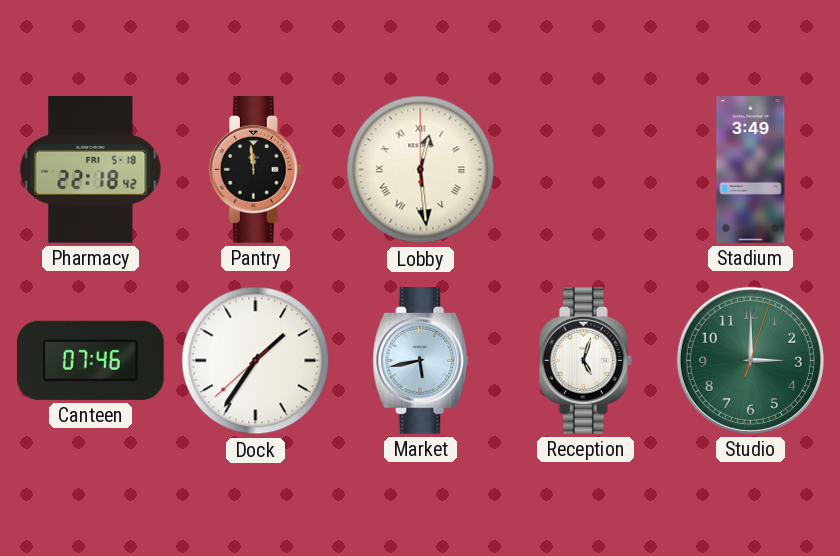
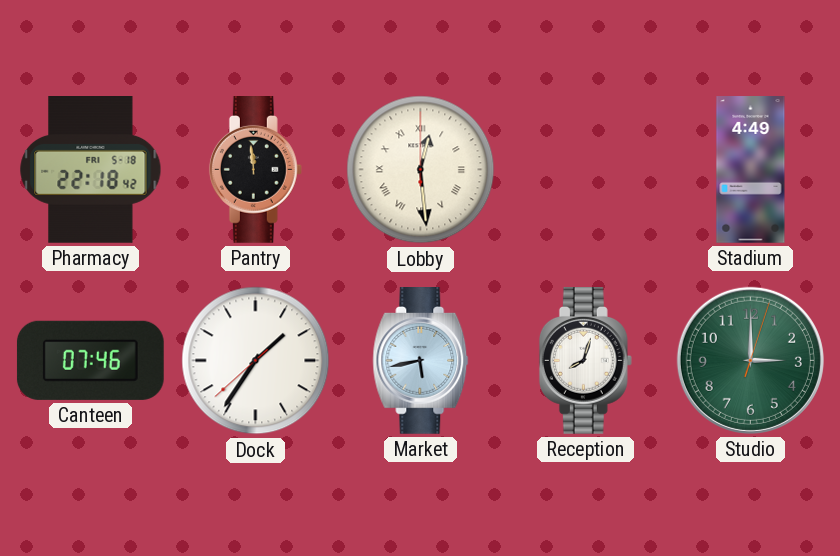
Stadium: 3:49 -> 4:49
Reception: 5:03 -> 8:03
